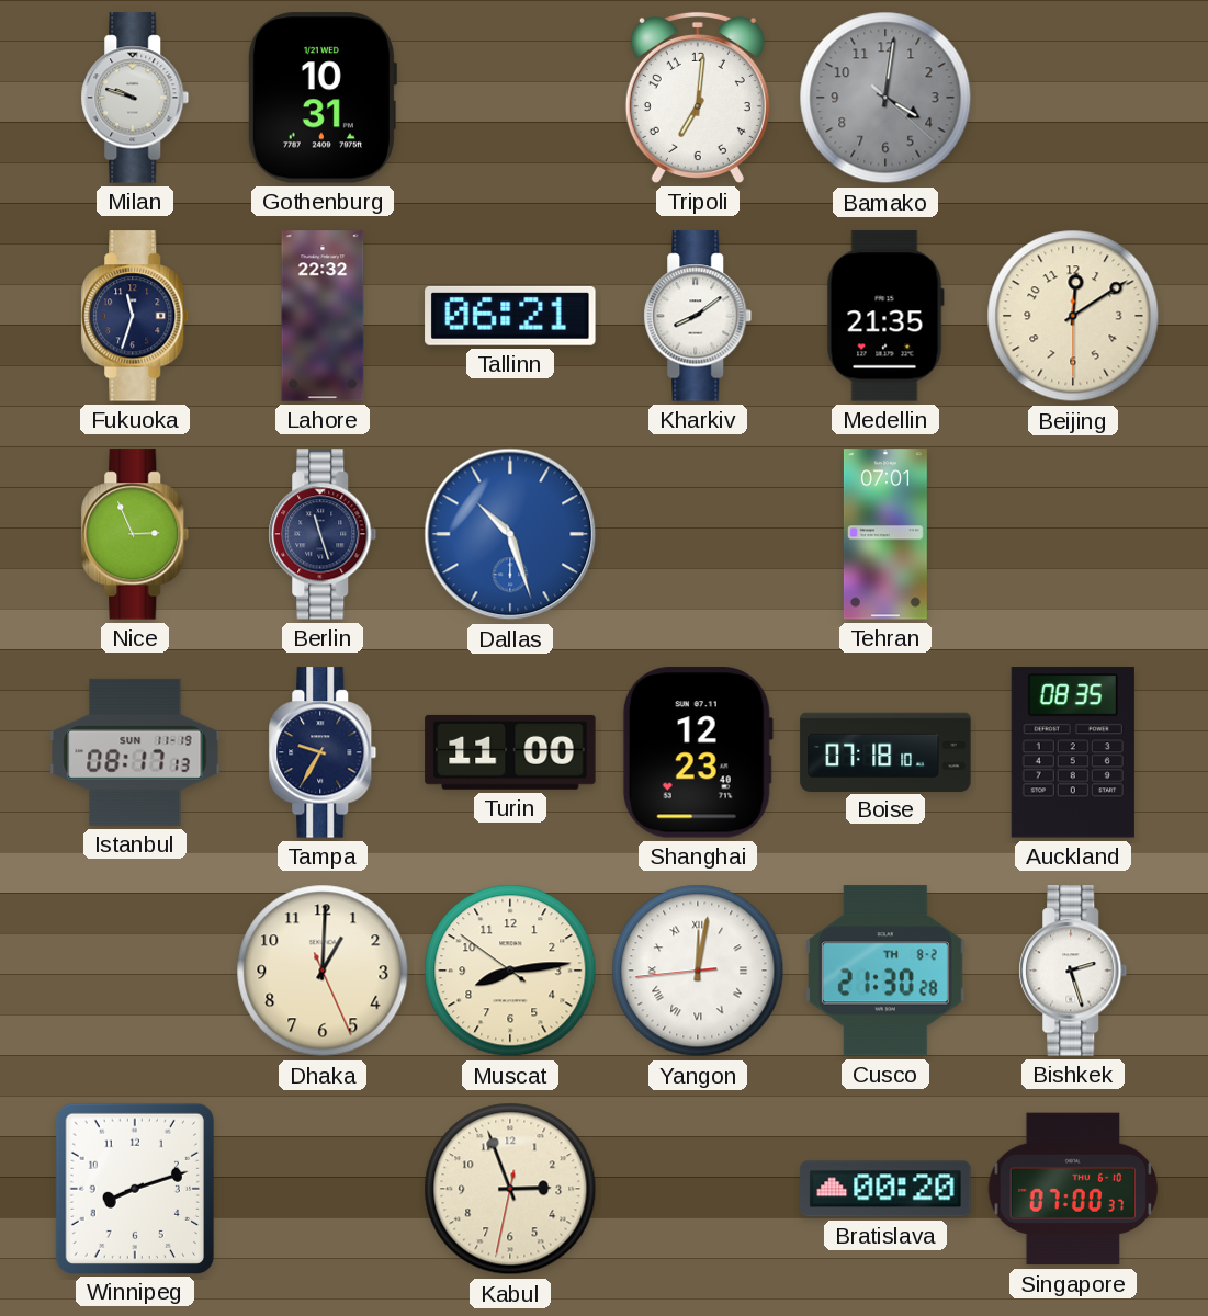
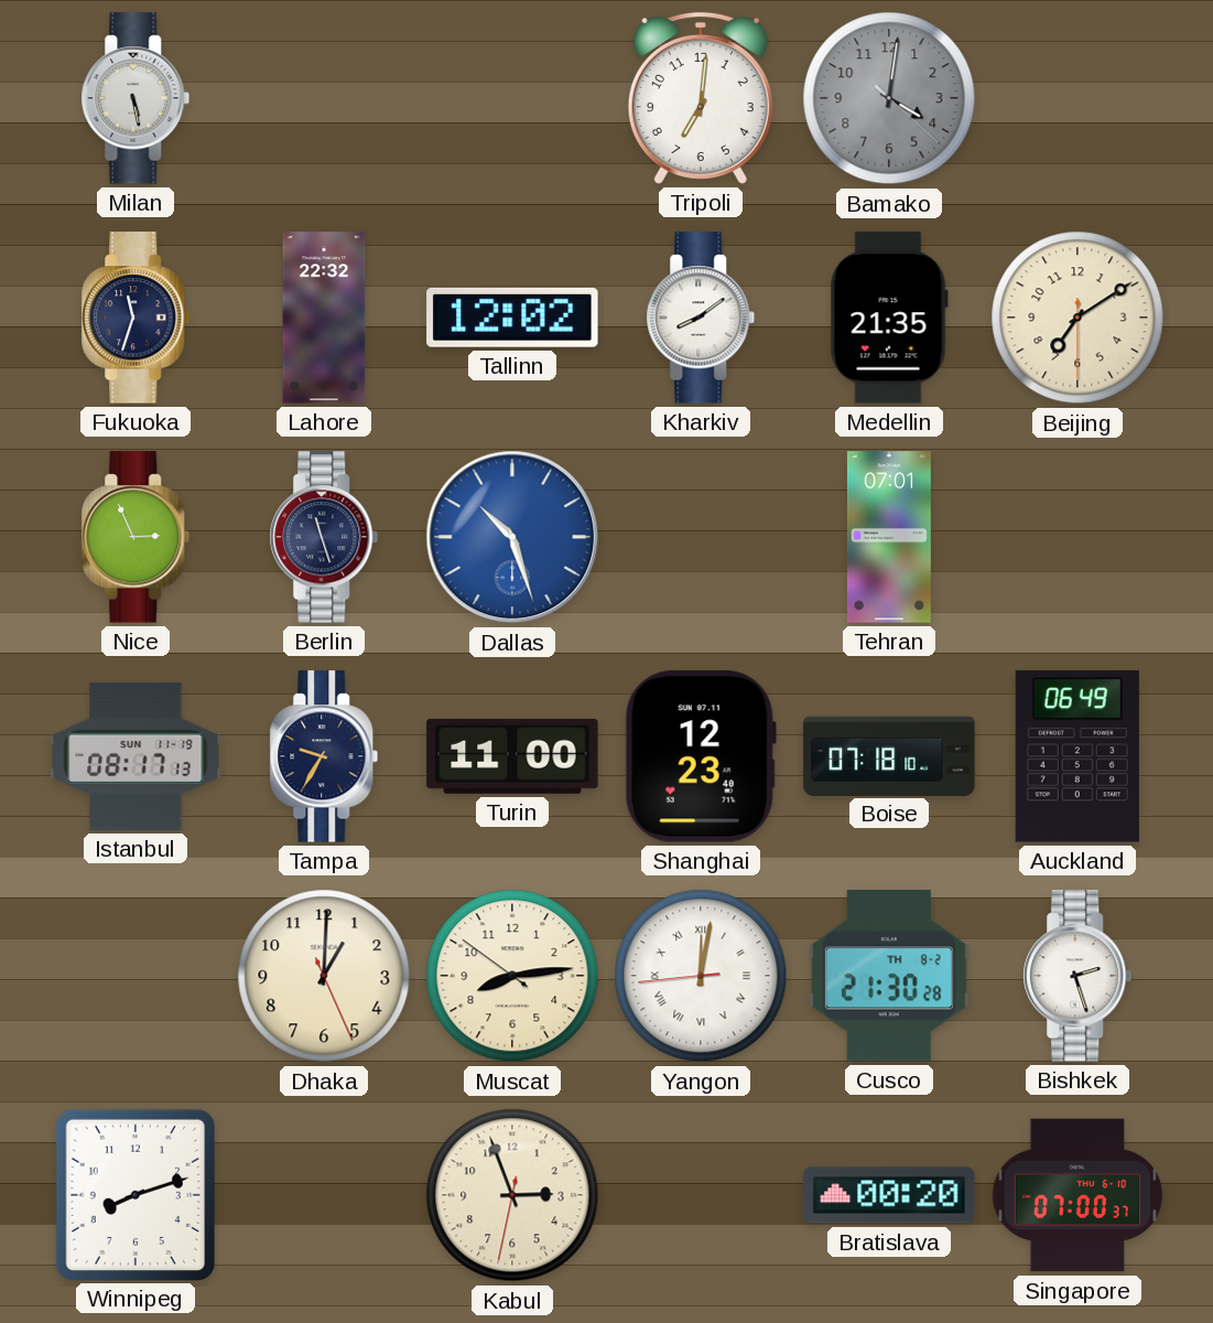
Milan: 9:48 -> 5:28
Gothenburg: 10:31 -> none
Tallinn: 06:21 -> 12:02
Beijing: 12:09 -> 7:09
Auckland: 08:35 -> 06:49
